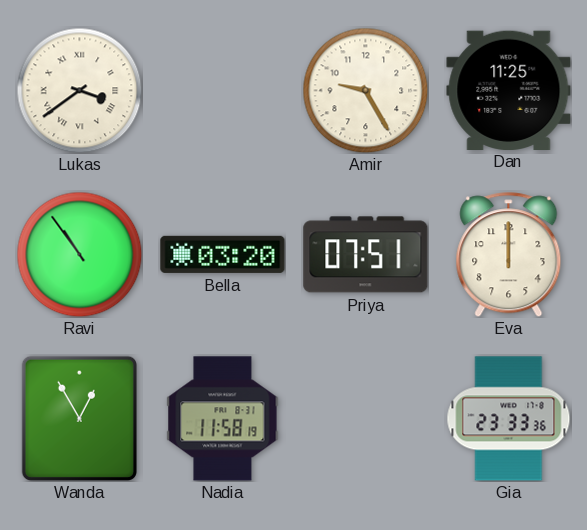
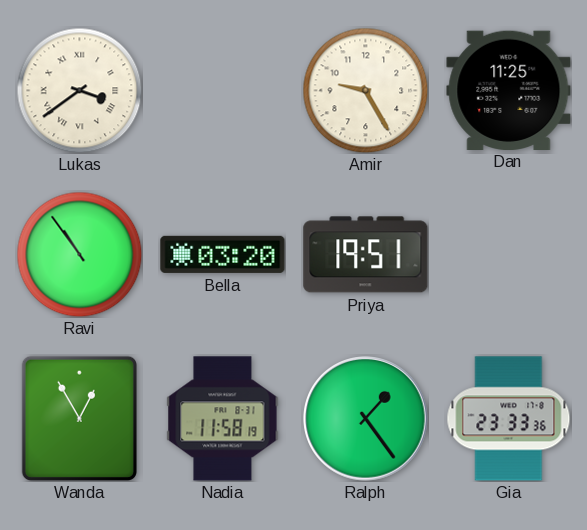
Priya: 07:51 -> 19:51
Eva: 12:00 -> none
Ralph: none -> 1:24
